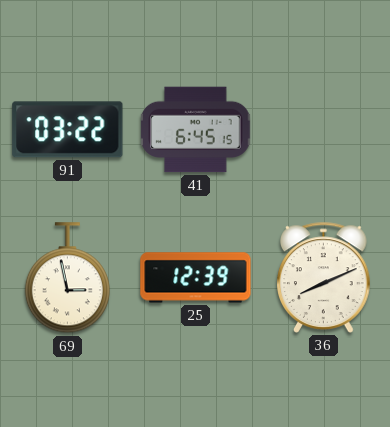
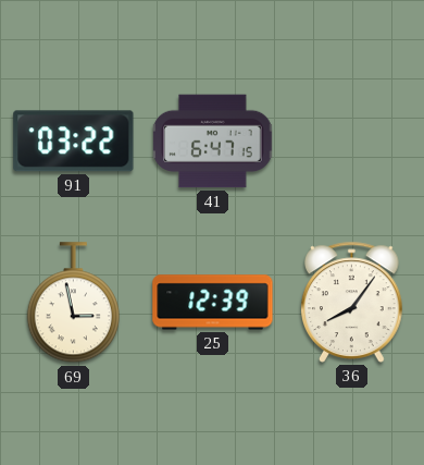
41: 6:45 -> 6:47
36: 8:11 -> 8:06
